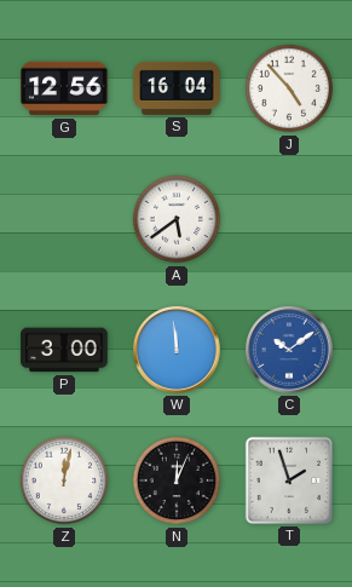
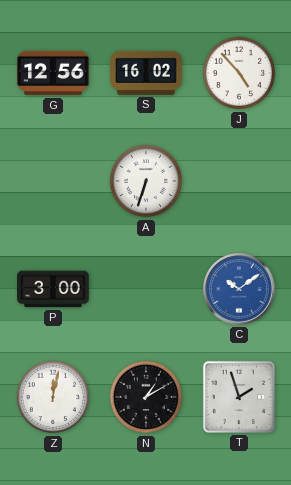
S: 16:04 -> 16:02
A: 5:39 -> 6:33
W: 11:59 -> none
N: 12:04 -> 1:10
